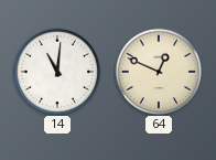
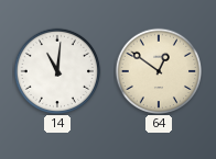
64: 12:49 -> 12:51
